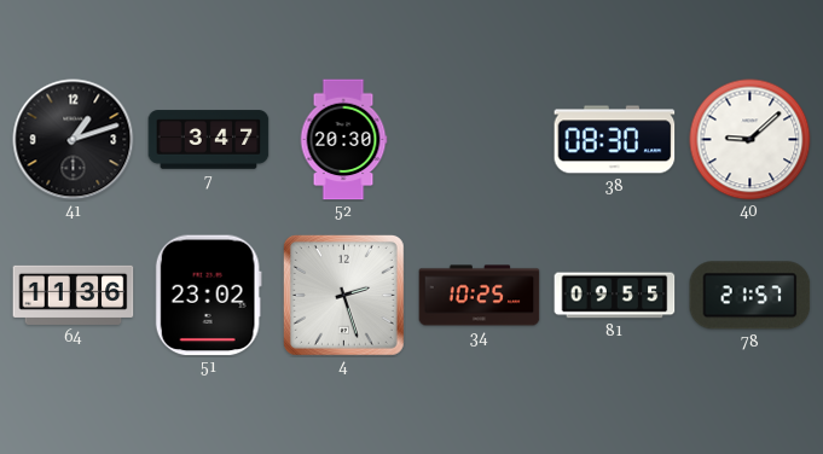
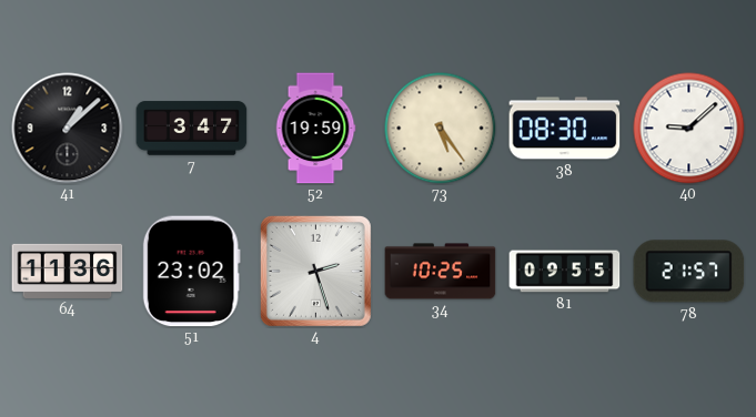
41: 1:12 -> 1:08
52: 20:30 -> 19:59
73: none -> 5:24
